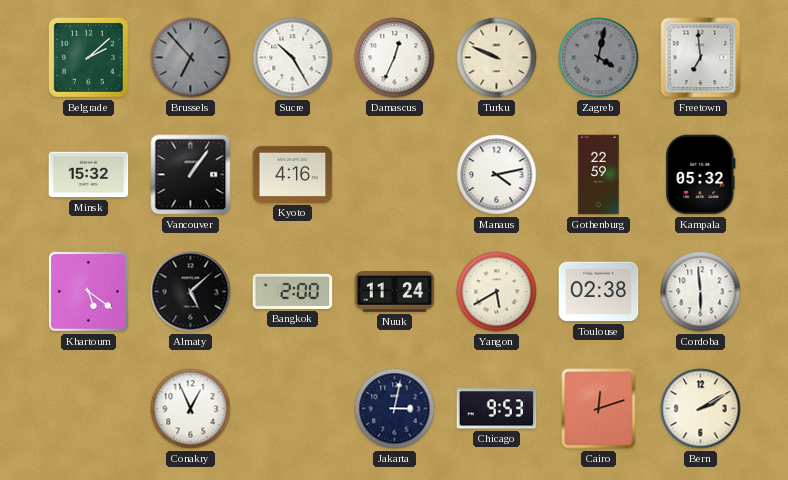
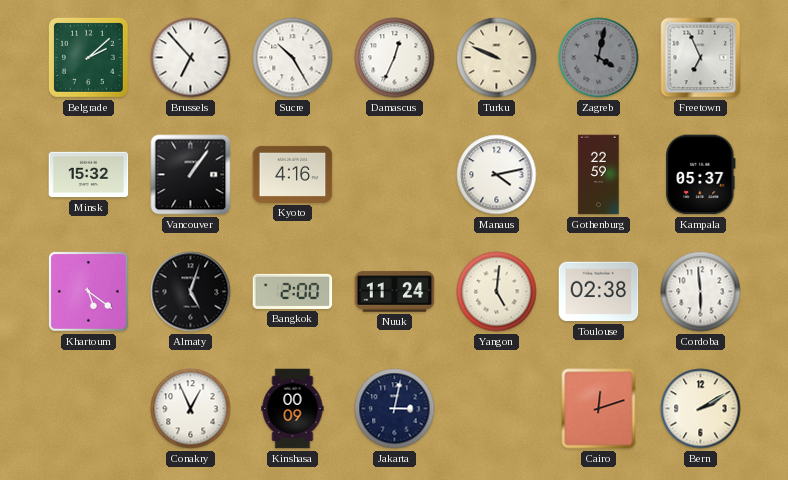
Brussels dial: grey -> white
Freetown: 6:59 -> 6:56
Kampala: 05:32 -> 05:37
Almaty: 5:08 -> 5:03
Yangon: 5:40 -> 5:01
Kinshasa: none -> 00:09
Chicago: 9:53 -> none
